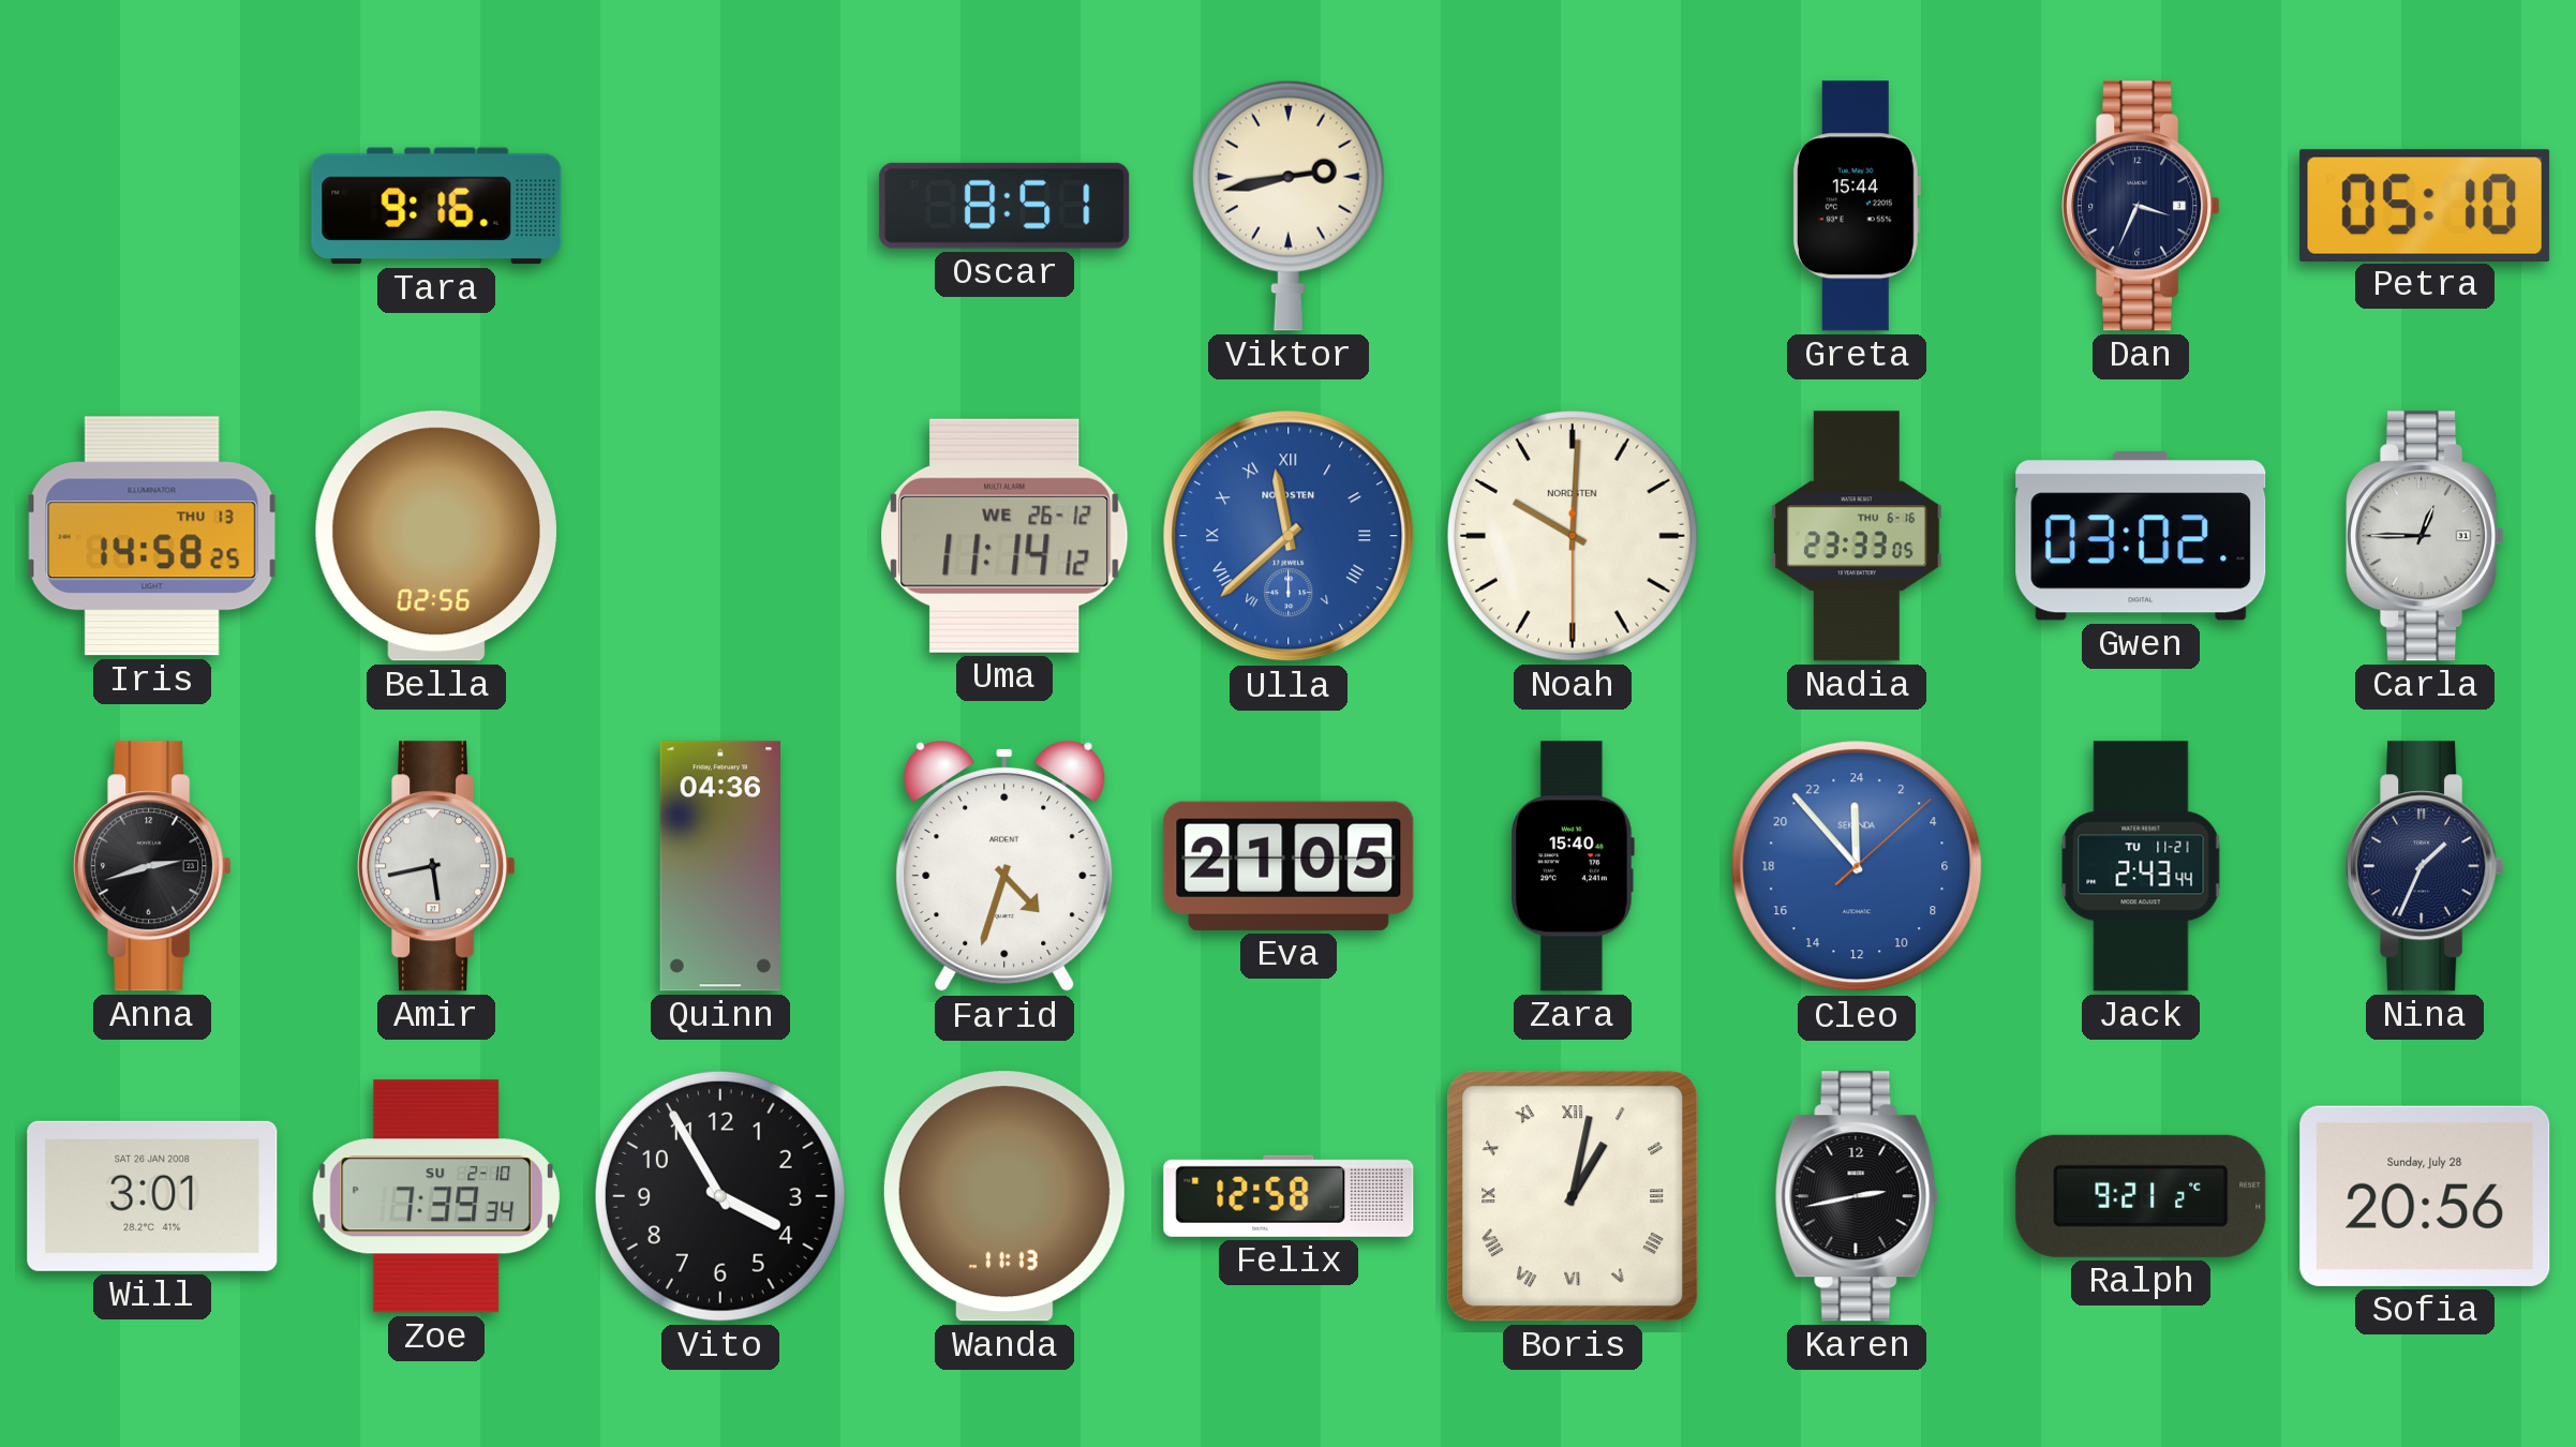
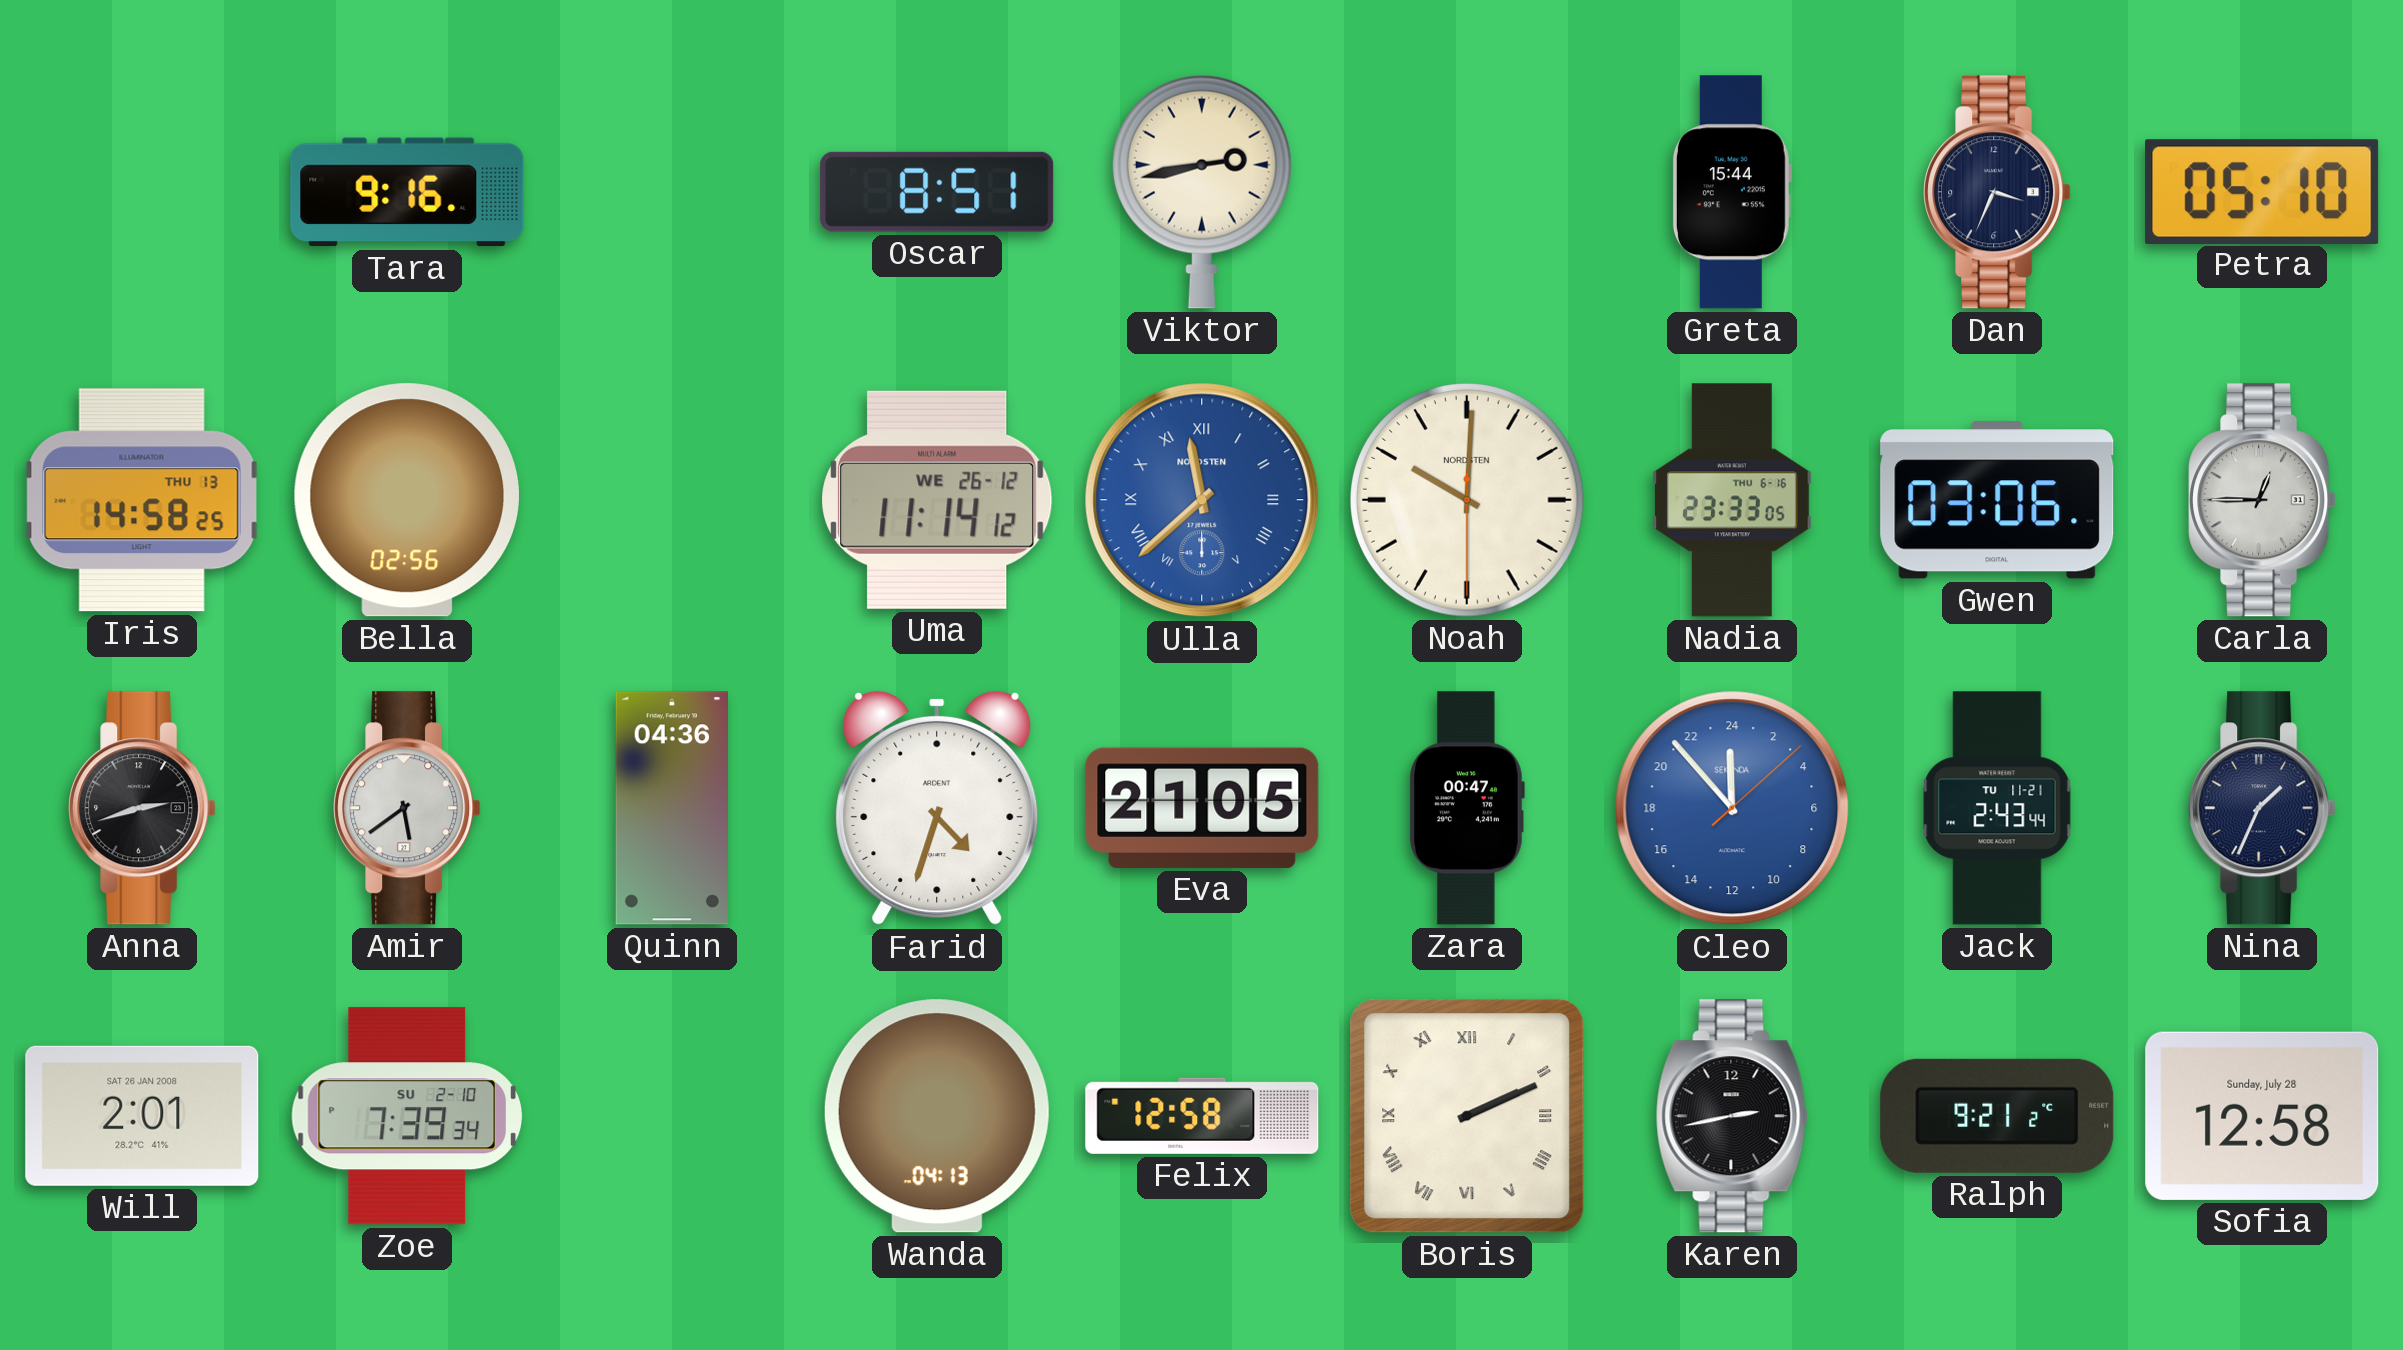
Gwen: 03:02 -> 03:06
Amir: 5:43 -> 5:39
Zara: 15:40 -> 00:47
Will: 3:01 -> 2:01
Vito: 3:55 -> none
Wanda: 11:13 -> 04:13
Boris: 1:02 -> 2:11
Sofia: 20:56 -> 12:58
